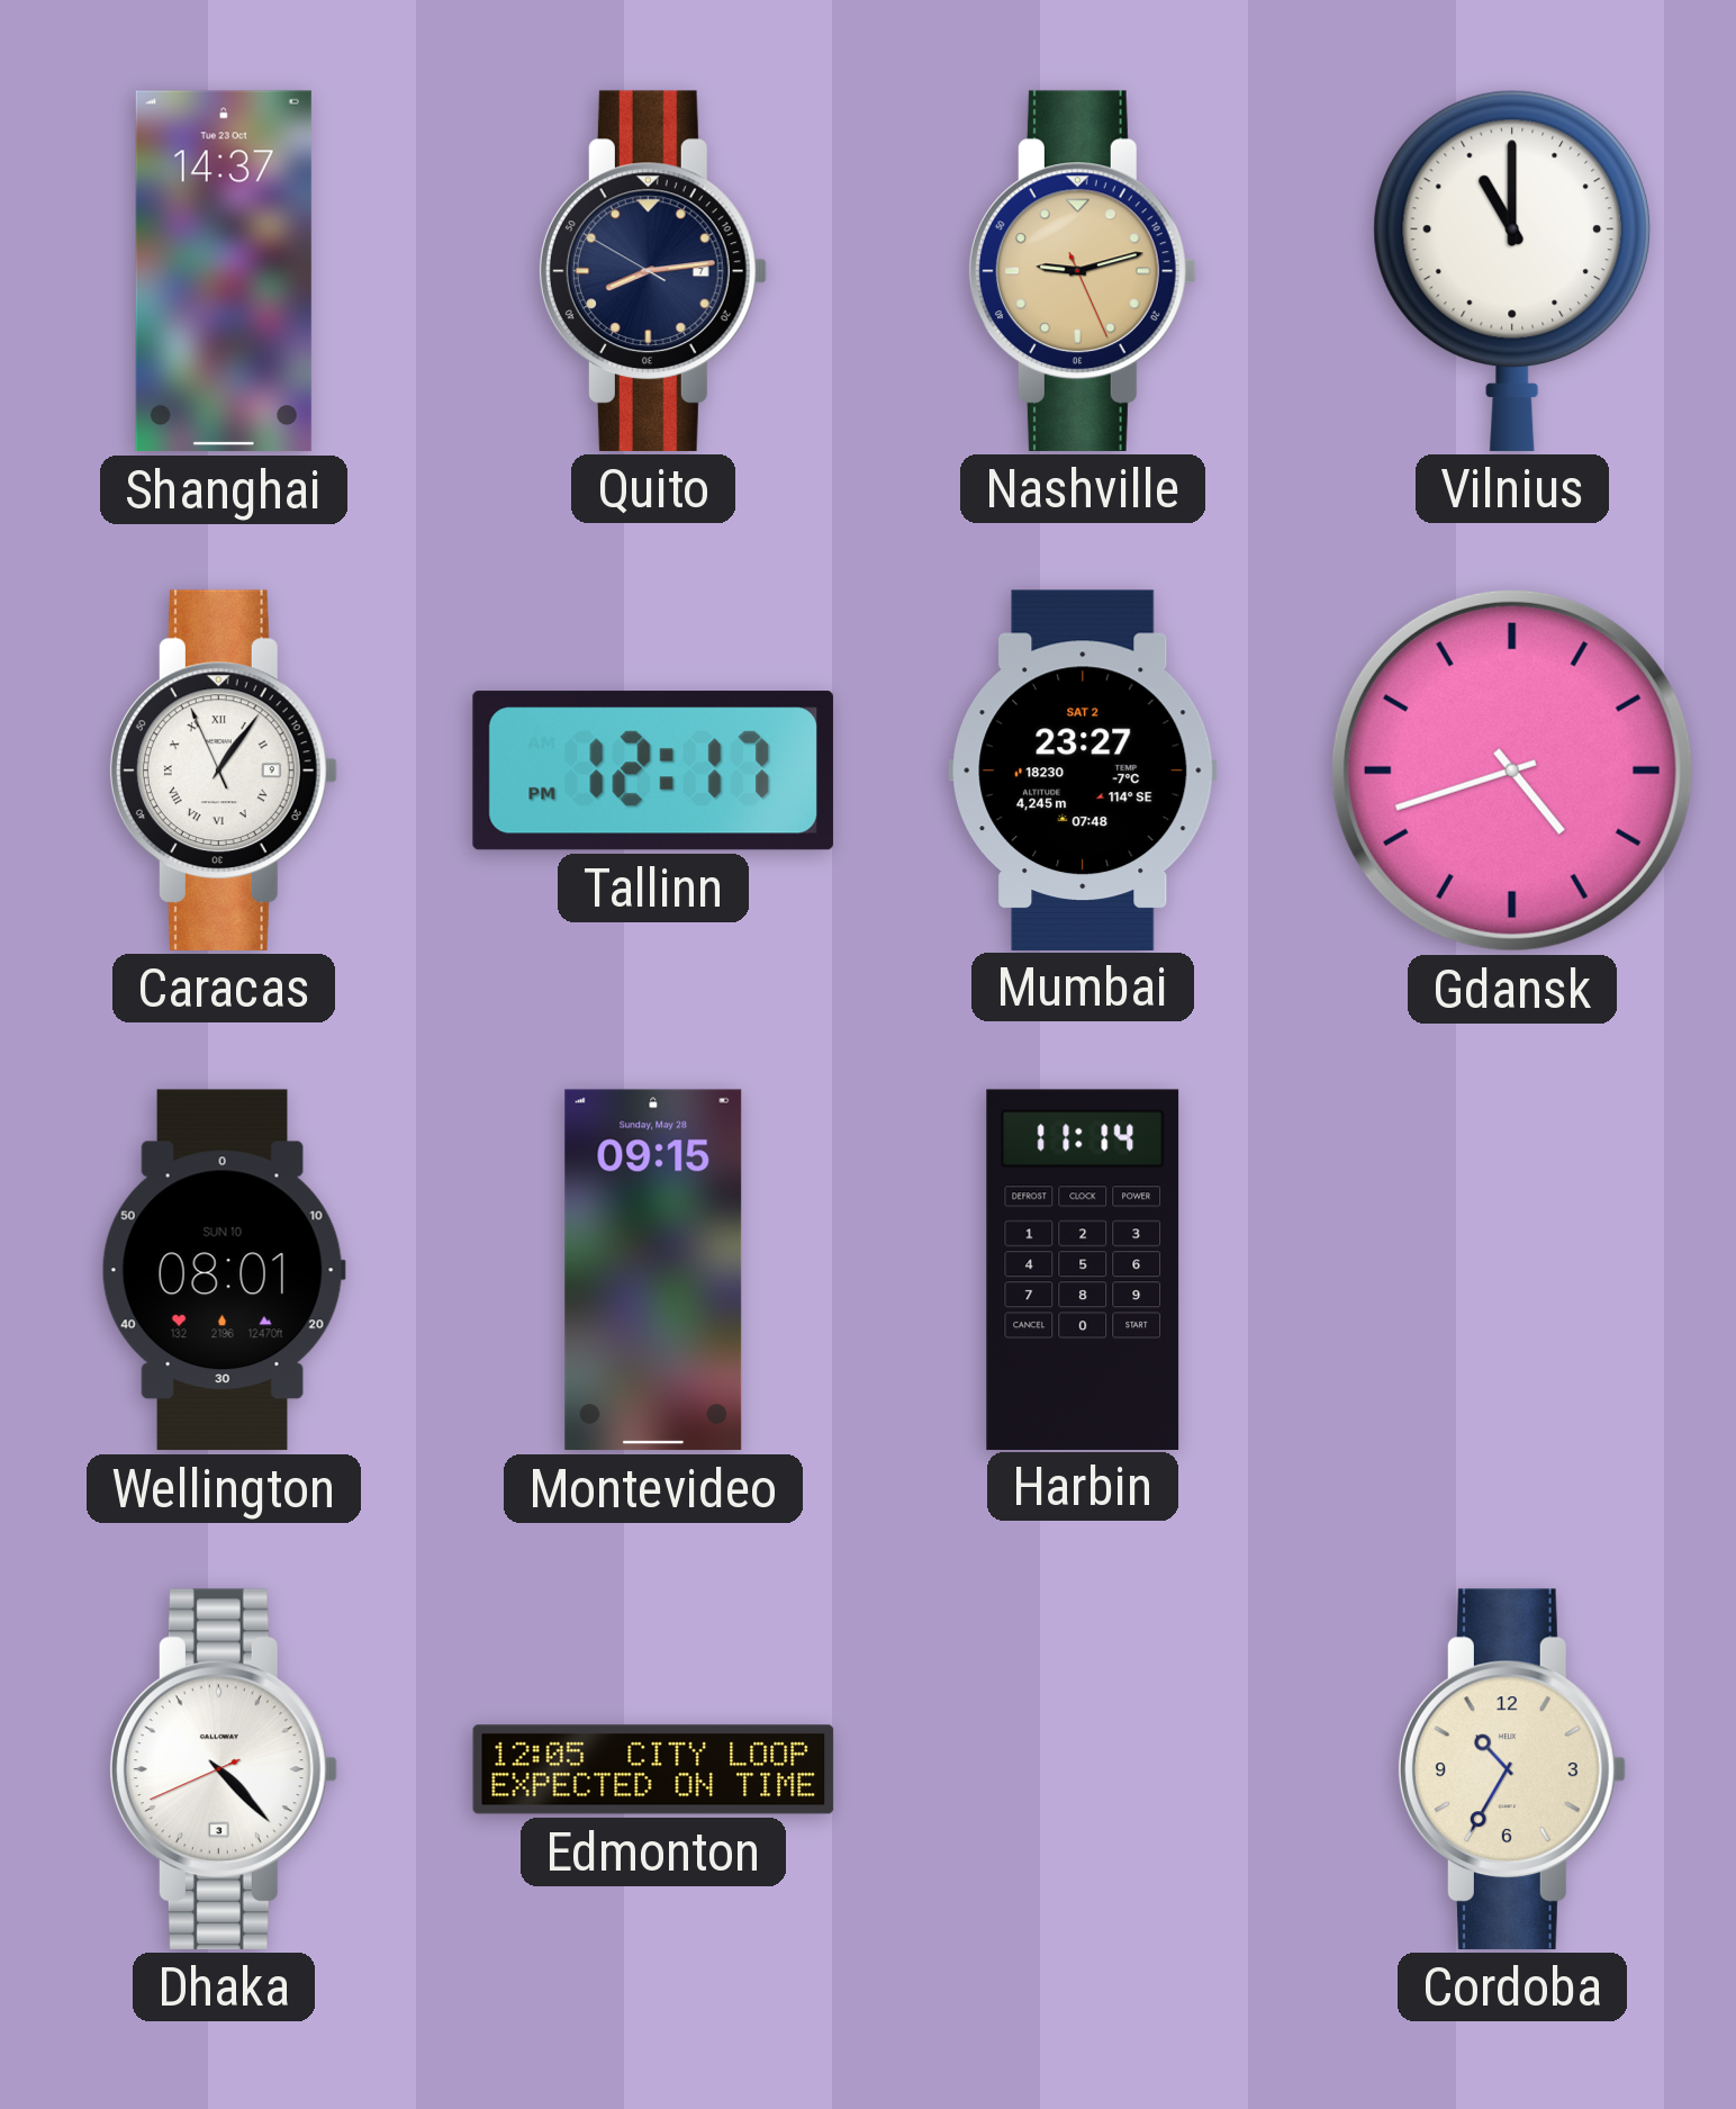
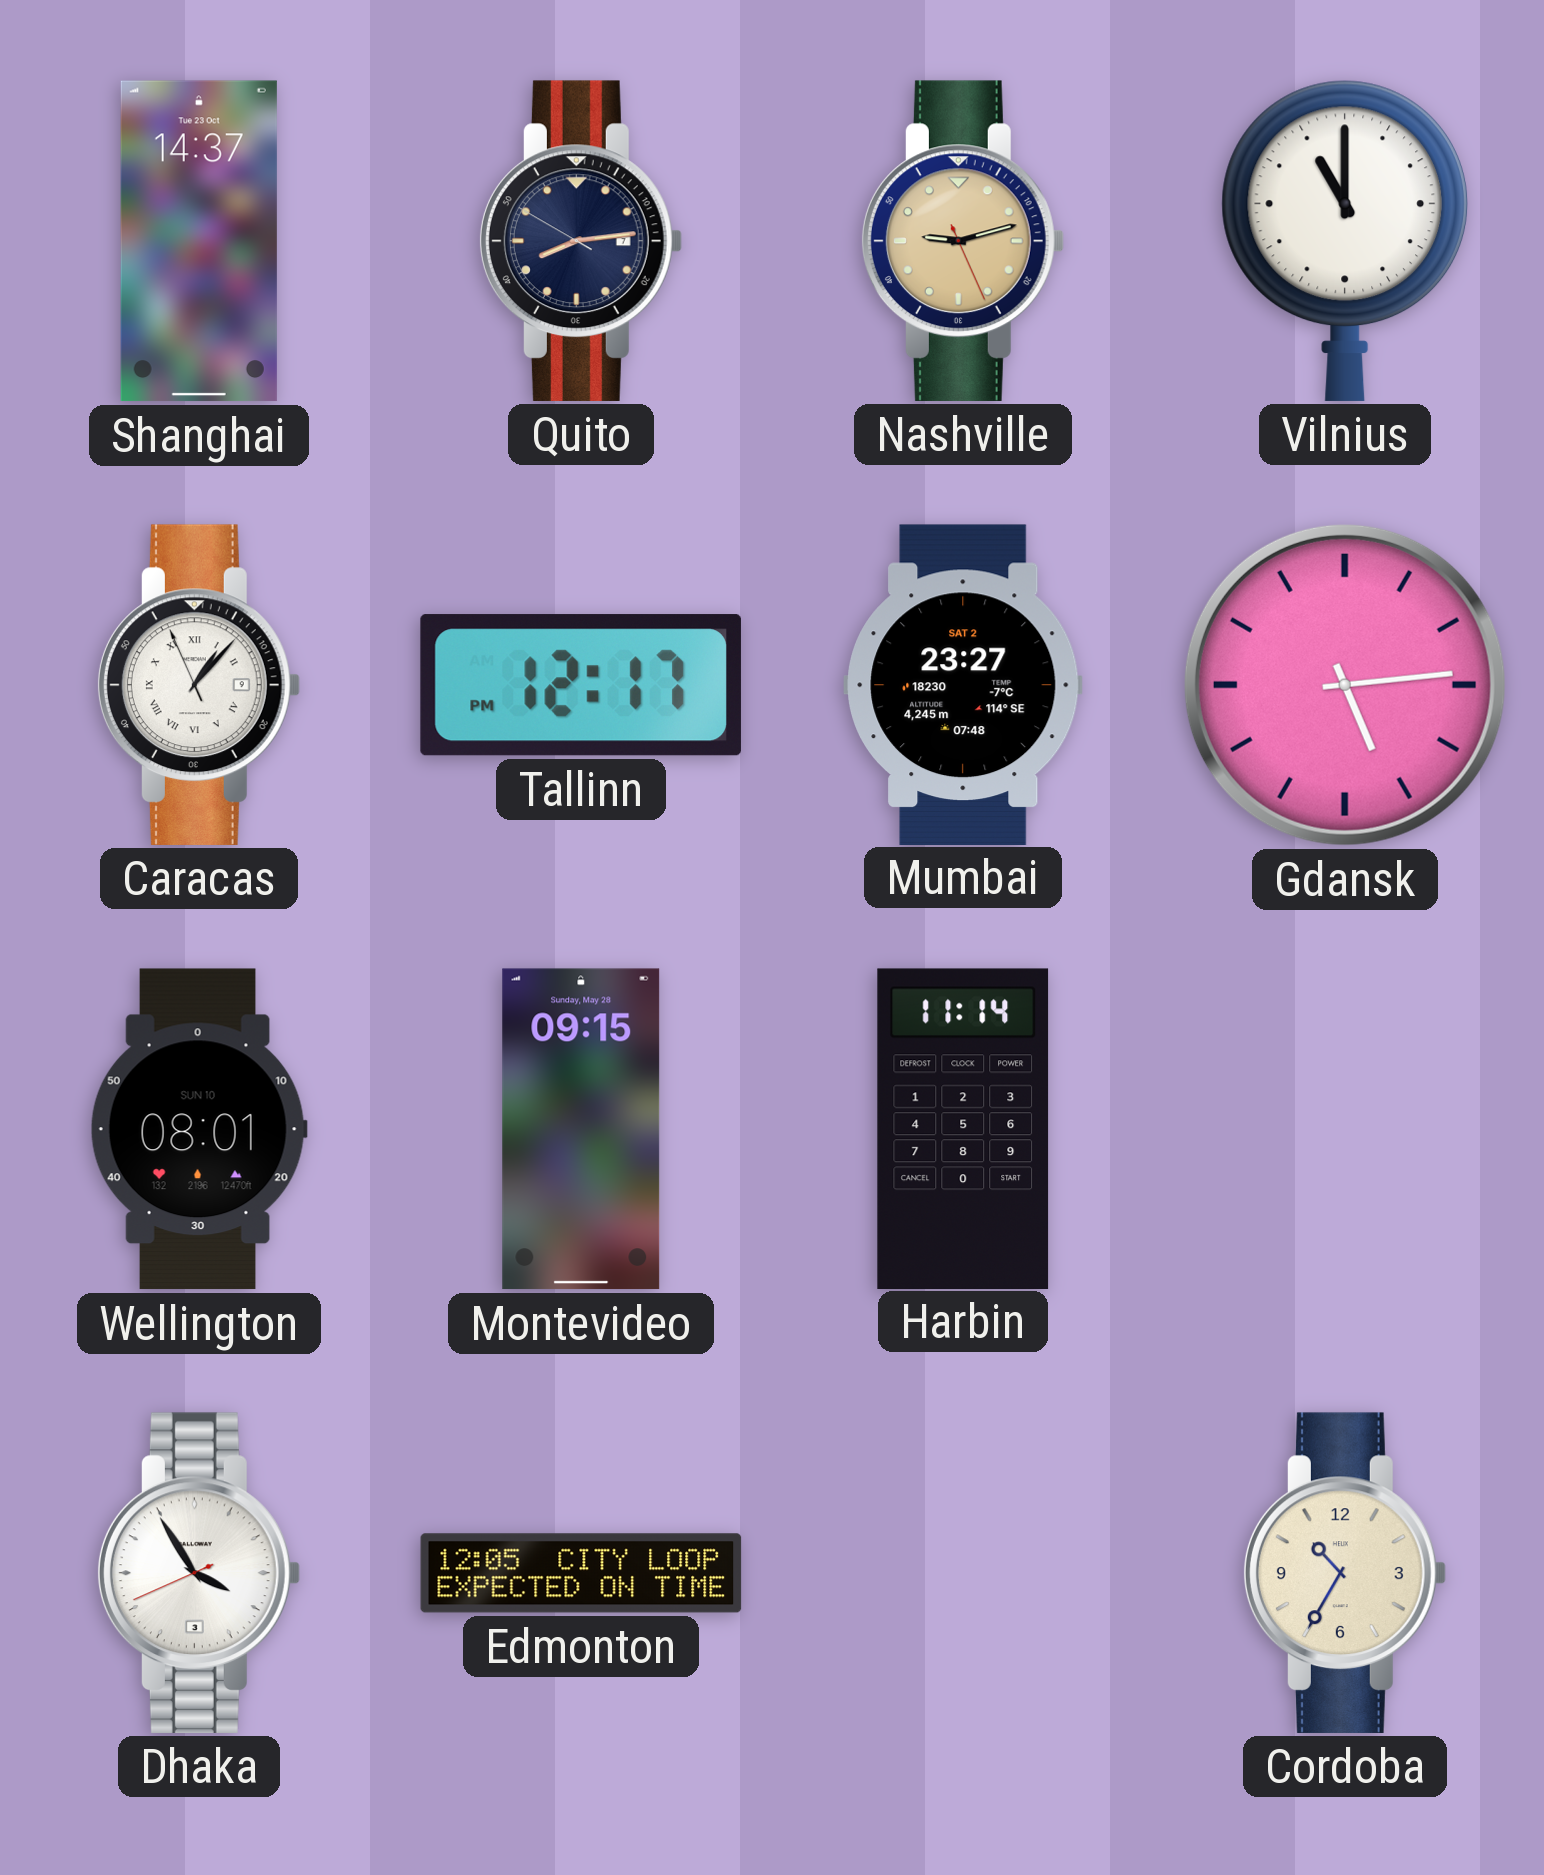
Caracas: 1:05 -> 1:06
Gdansk: 4:42 -> 5:14
Dhaka: 4:22 -> 3:54
